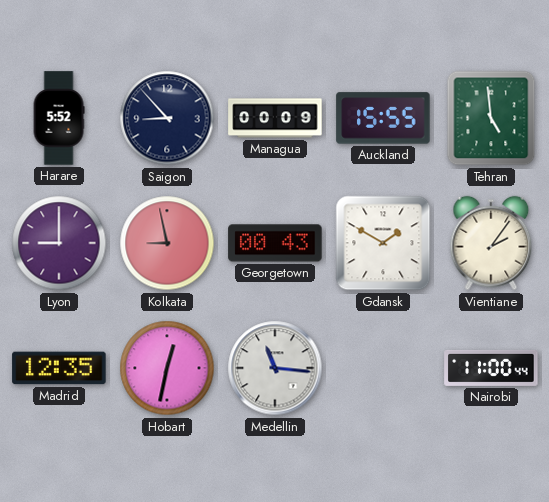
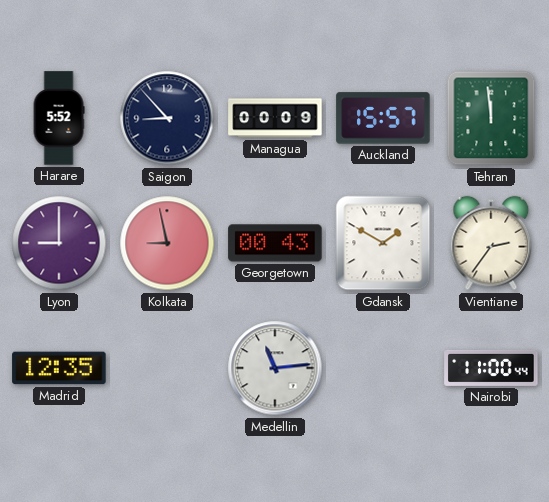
Auckland: 15:55 -> 15:57
Tehran: 4:59 -> 11:59
Vientiane: 2:06 -> 2:36
Hobart: 12:32 -> none
Medellin: 11:16 -> 11:14
